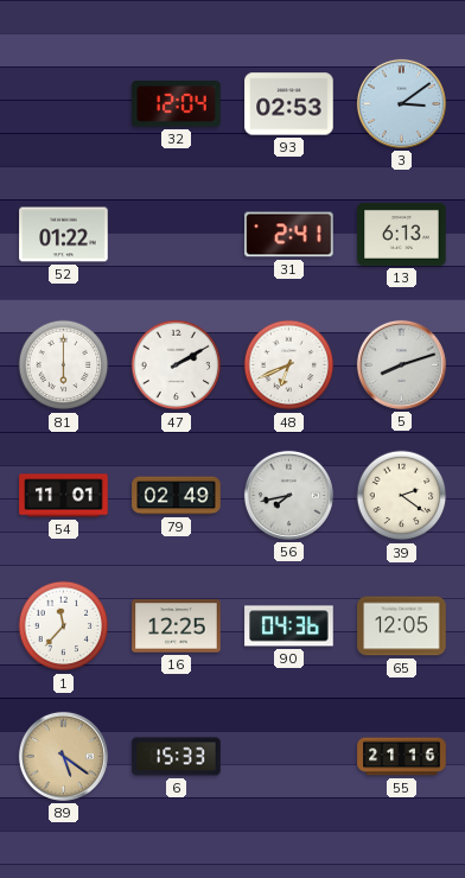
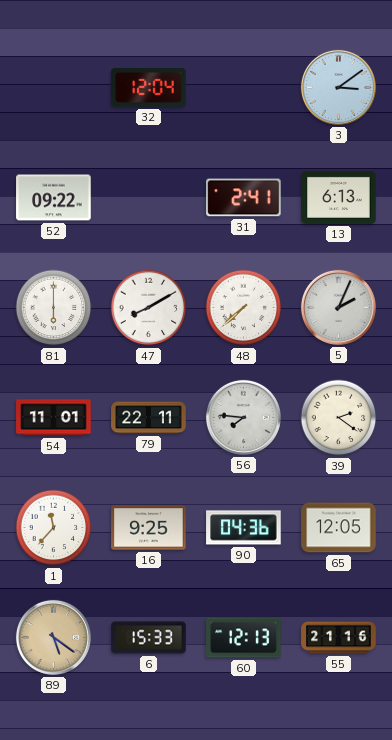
93: 02:53 -> none
52: 01:22 -> 09:22
47: 2:10 -> 8:10
48: 6:41 -> 7:38
5: 8:12 -> 2:04
79: 02:49 -> 22:11
56: 7:43 -> 7:46
16: 12:25 -> 9:25
60: none -> 12:13
